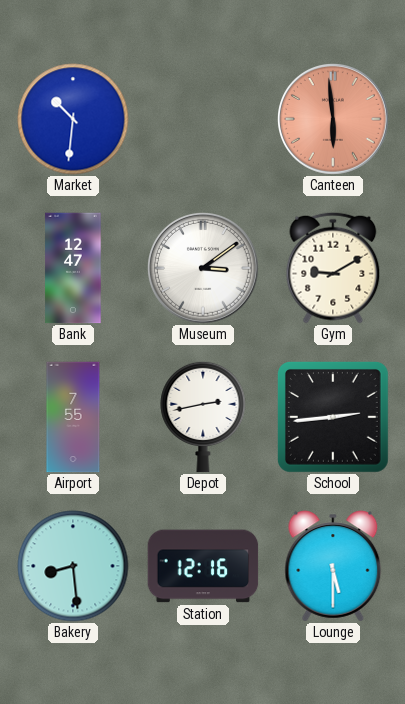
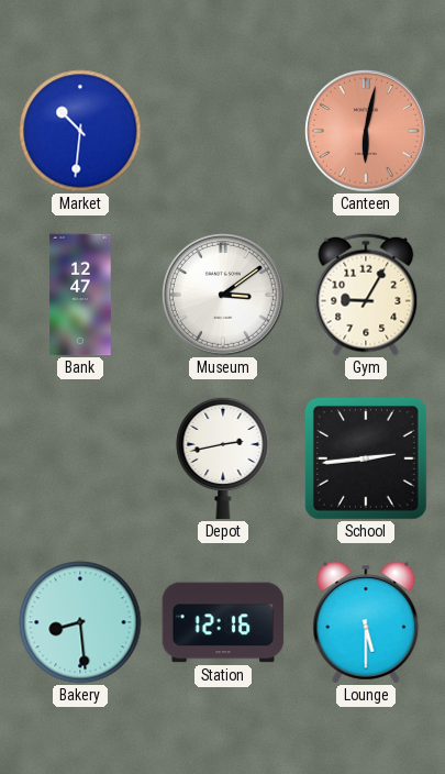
Canteen: 5:59 -> 6:02
Gym: 9:10 -> 9:05
Airport: 7:55 -> none
